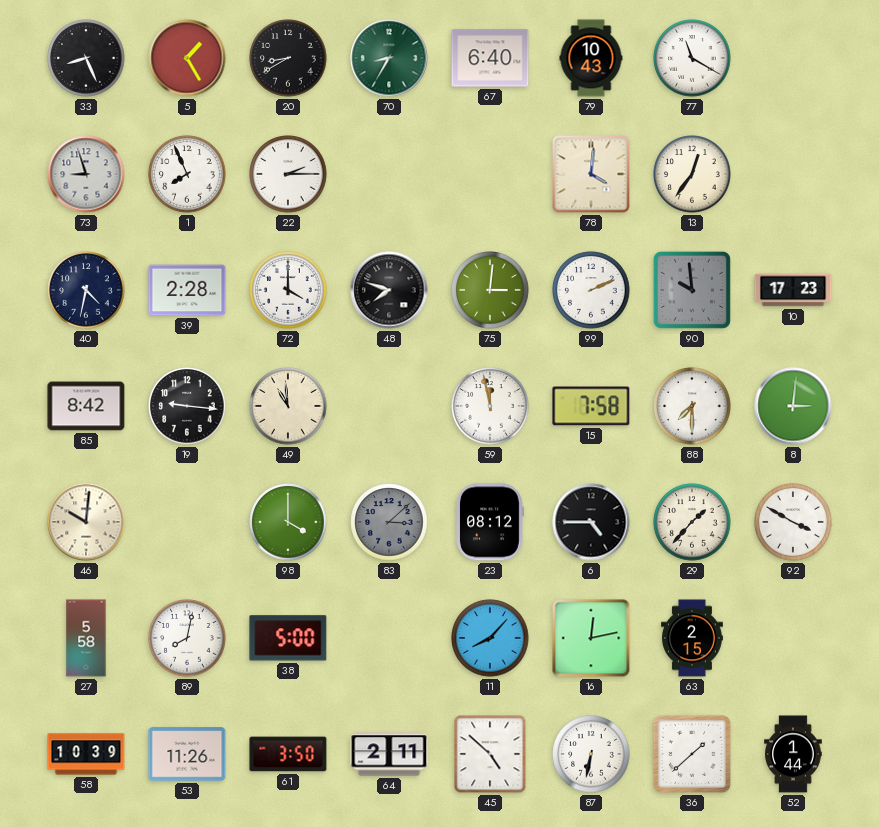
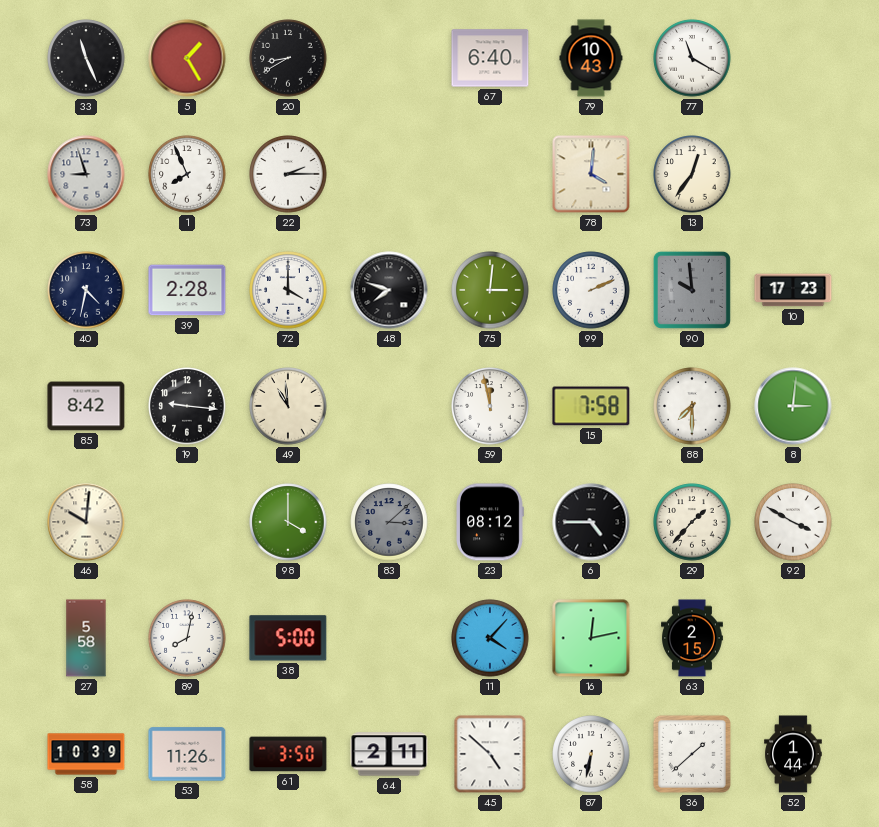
33: 8:26 -> 11:26
70: 8:35 -> none
11: 8:07 -> 4:07
